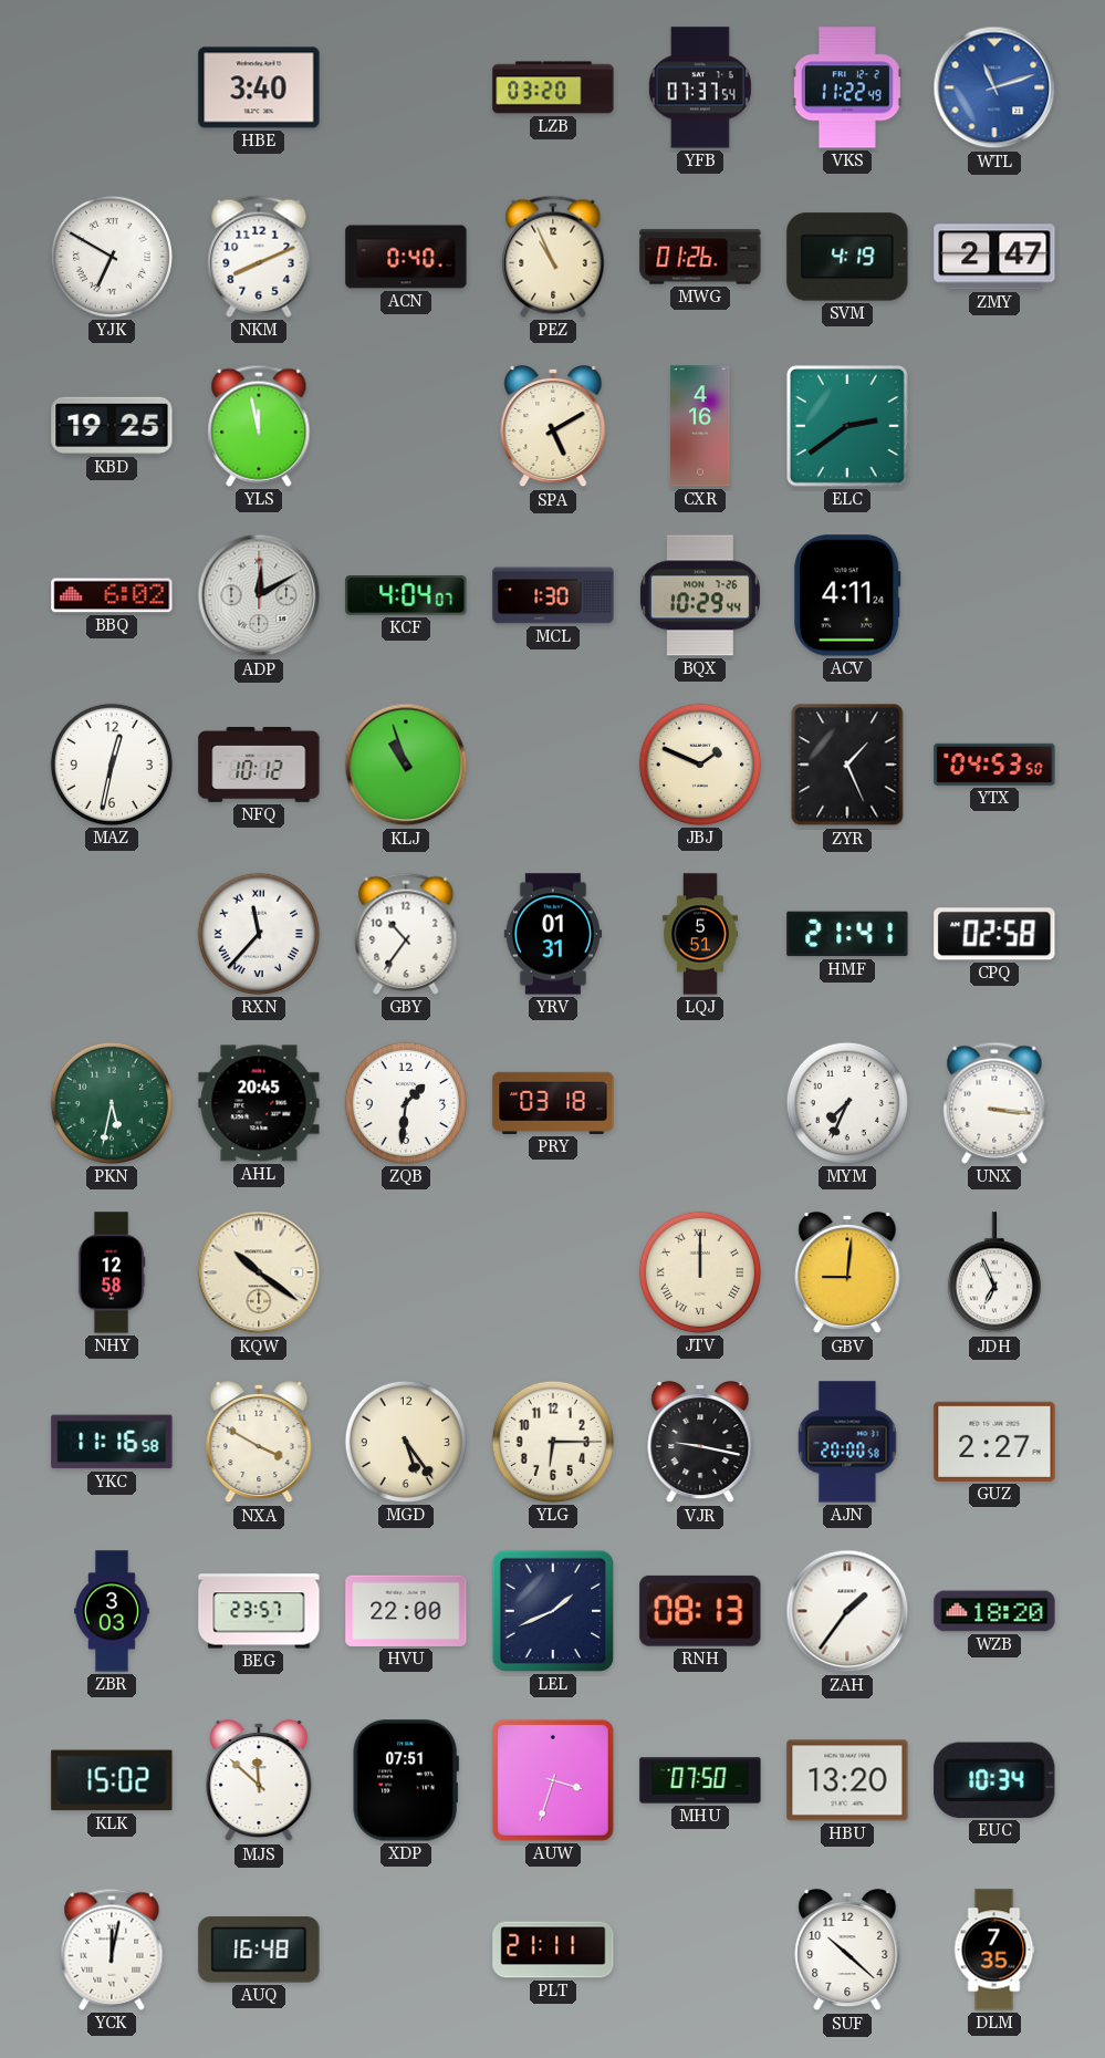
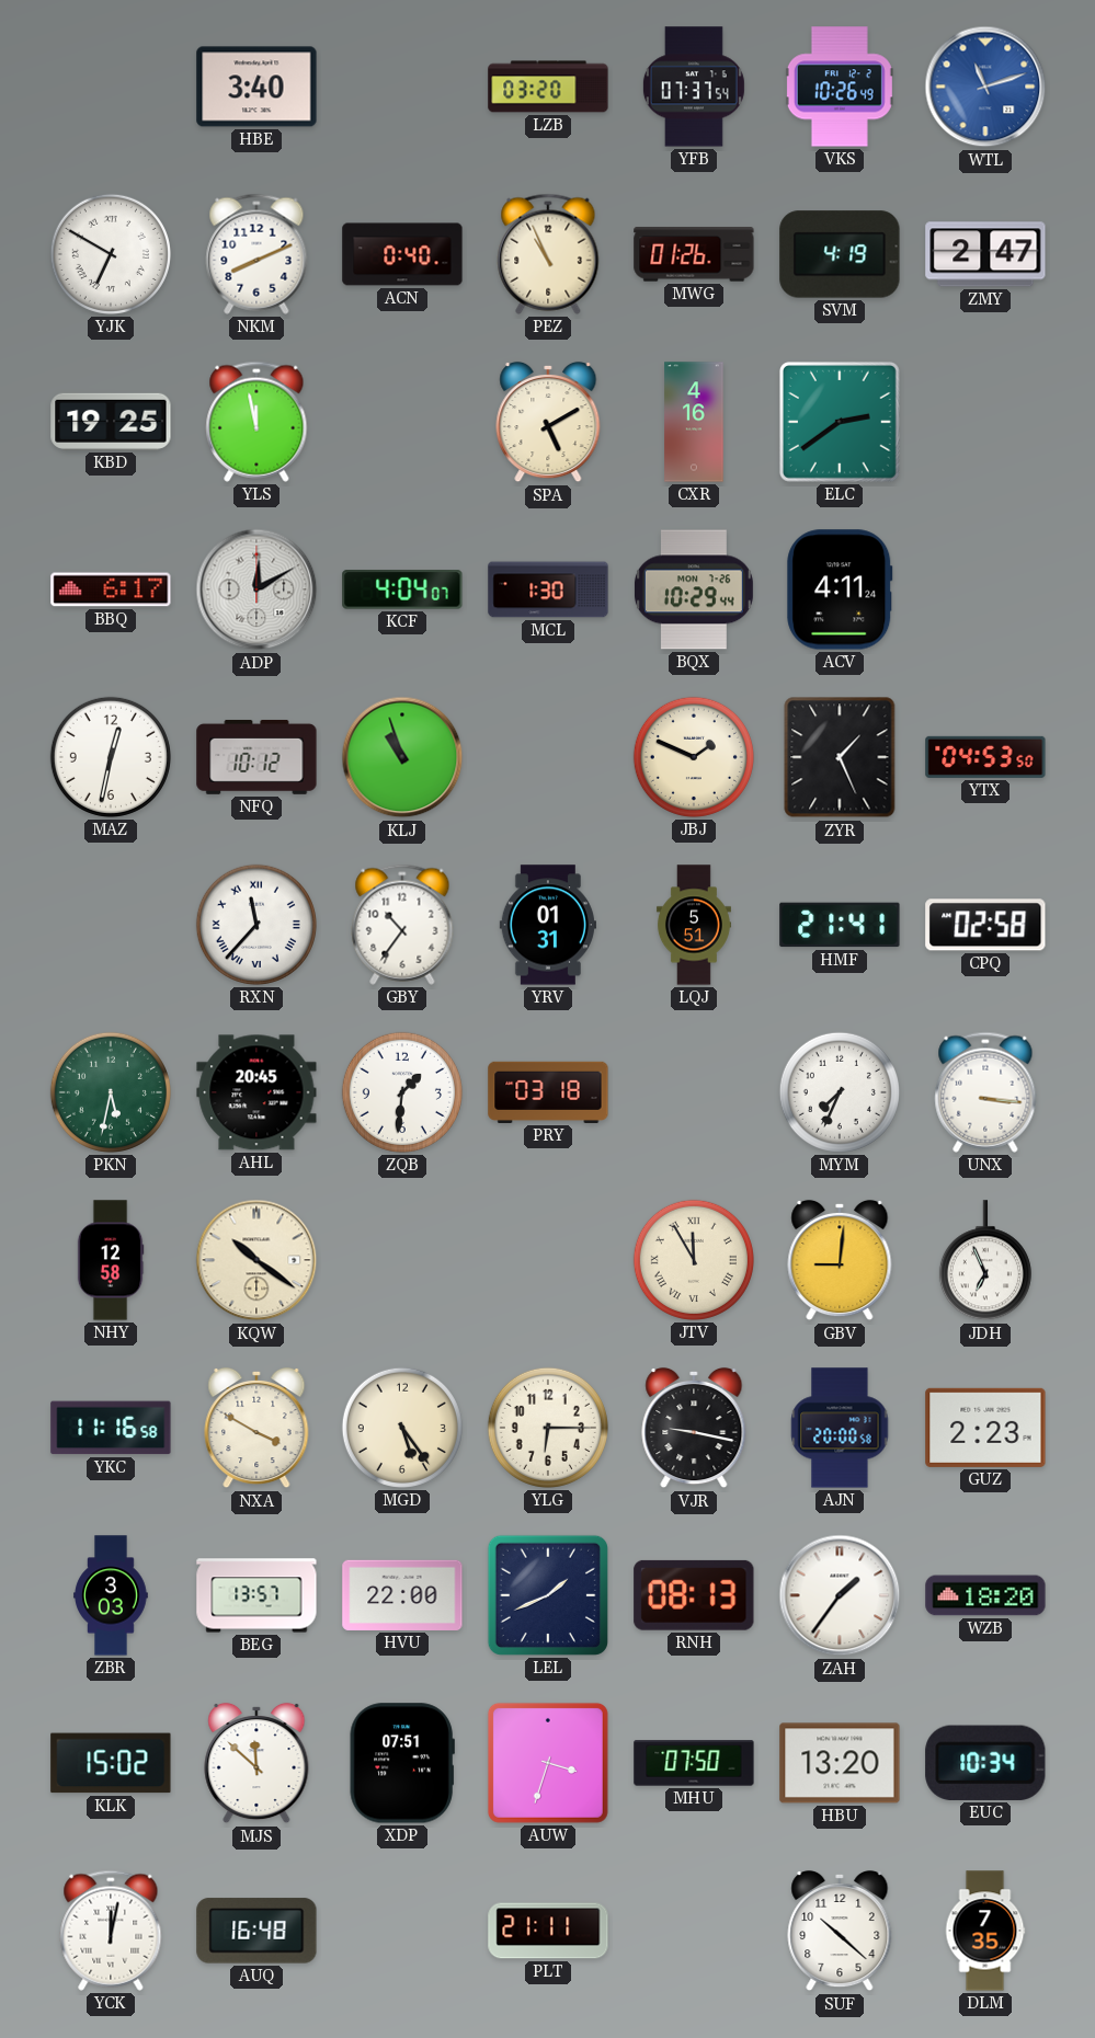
VKS: 11:22 -> 10:26
BBQ: 6:02 -> 6:17
JTV: 12:00 -> 11:55
GUZ: 2:27 -> 2:23
BEG: 23:57 -> 13:57
